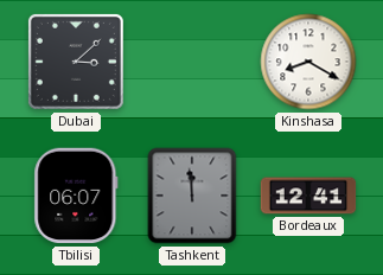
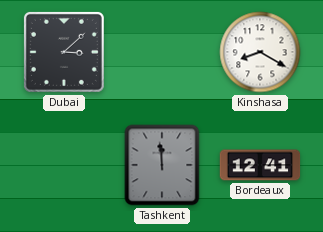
Tbilisi: 06:07 -> none
